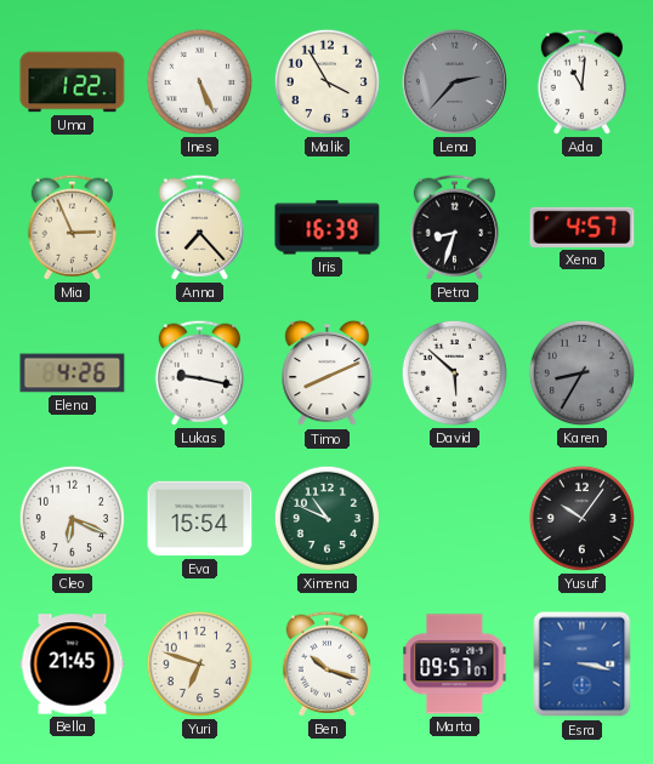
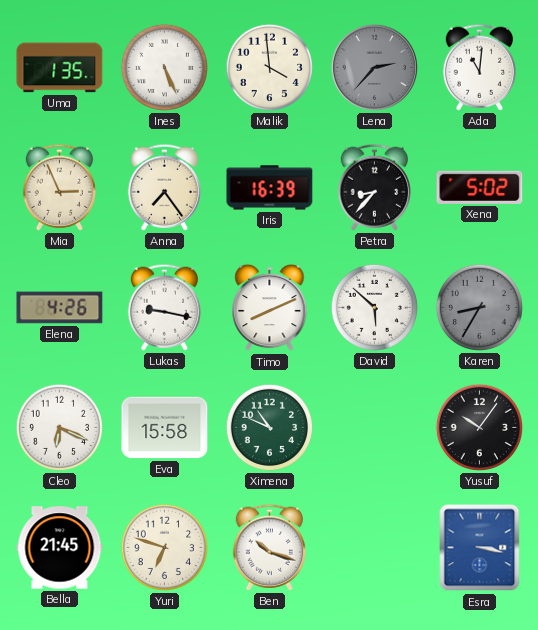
Uma: 1:22 -> 1:35
Malik: 3:55 -> 3:59
Anna: 7:23 -> 7:24
Petra: 8:33 -> 8:37
Xena: 4:57 -> 5:02
Eva: 15:54 -> 15:58
Marta: 09:57 -> none
